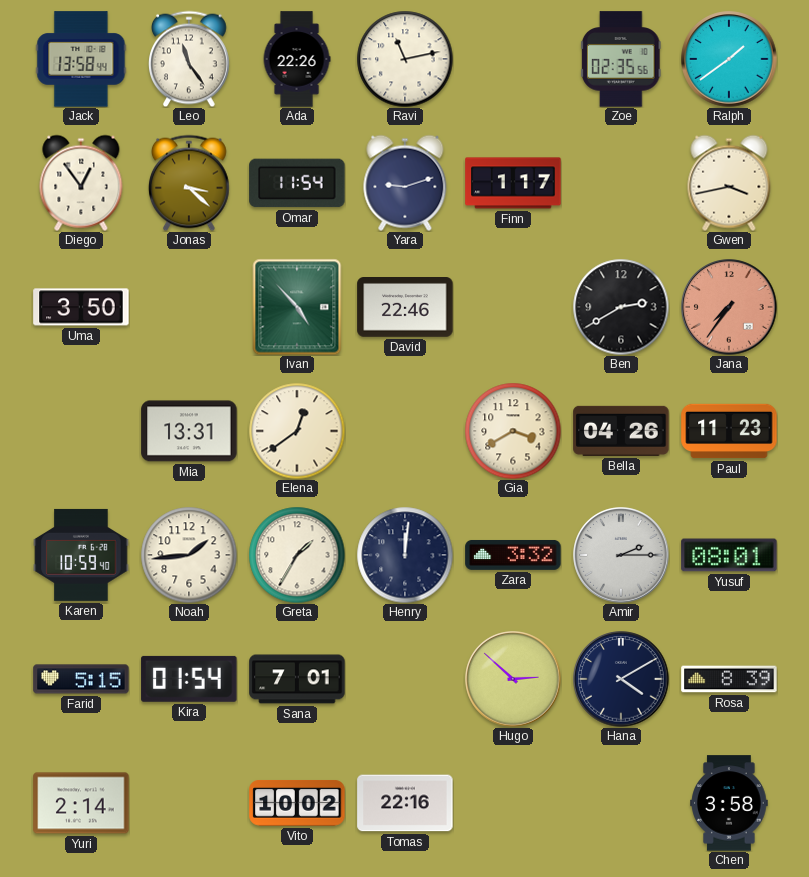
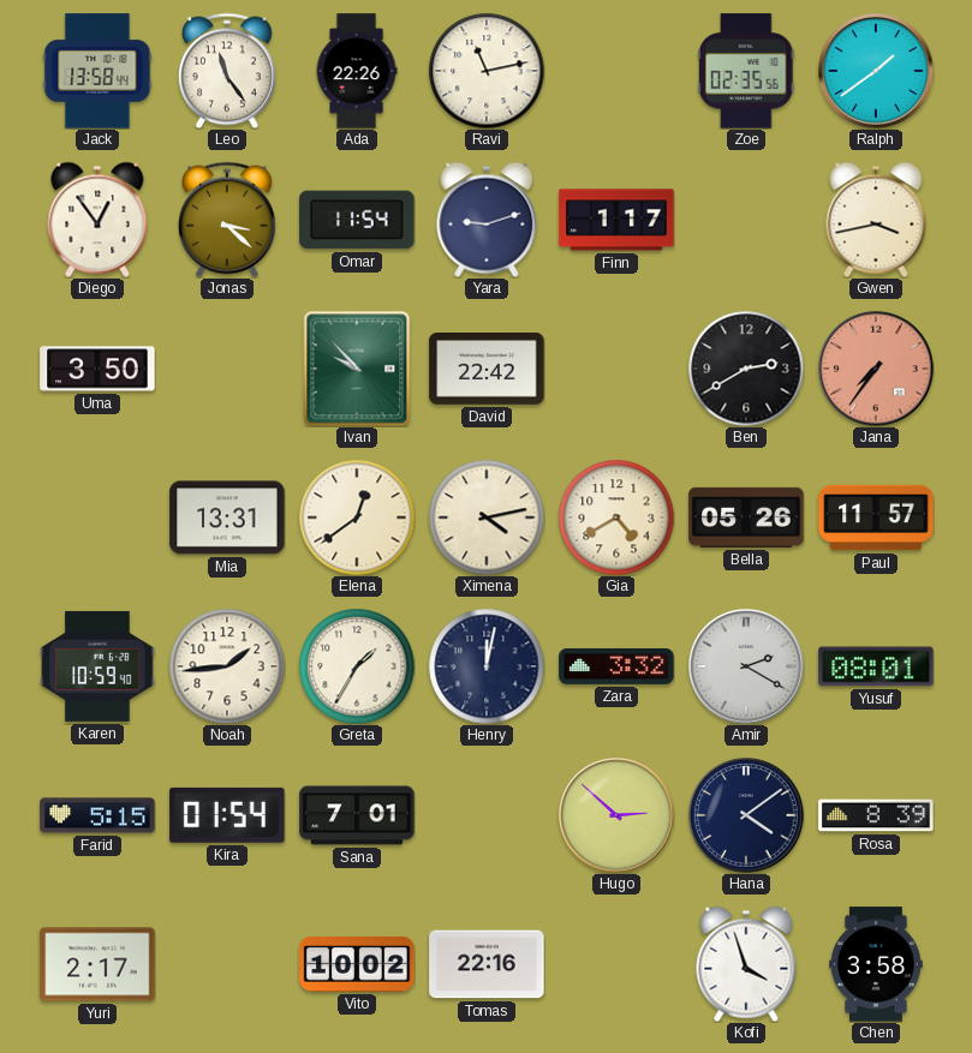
Ivan: 4:53 -> 9:53
David: 22:46 -> 22:42
Ximena: none -> 4:13
Gia: 3:40 -> 4:40
Bella: 04:26 -> 05:26
Paul: 11:23 -> 11:57
Henry: 12:01 -> 12:02
Amir: 2:15 -> 2:20
Hana: 4:10 -> 4:09
Yuri: 2:14 -> 2:17
Kofi: none -> 3:57
